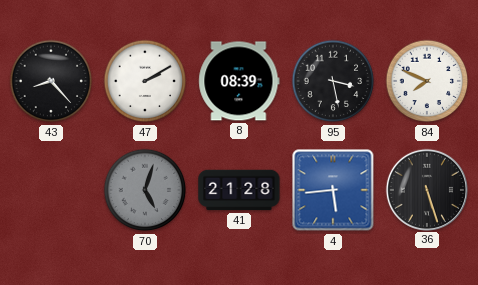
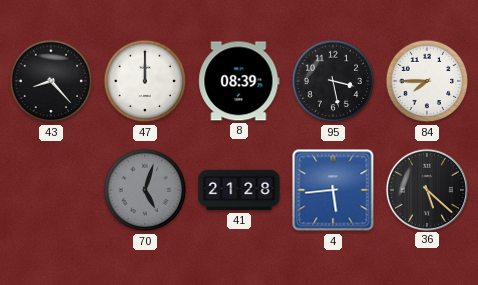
47: 2:10 -> 12:00
84: 7:49 -> 7:45
36: 5:27 -> 5:22
